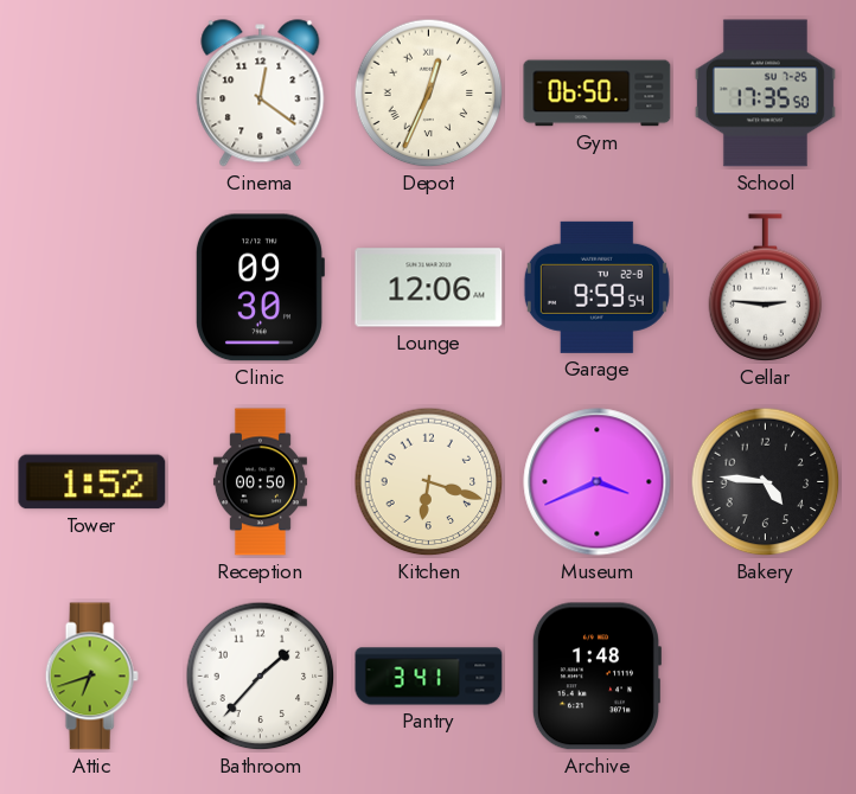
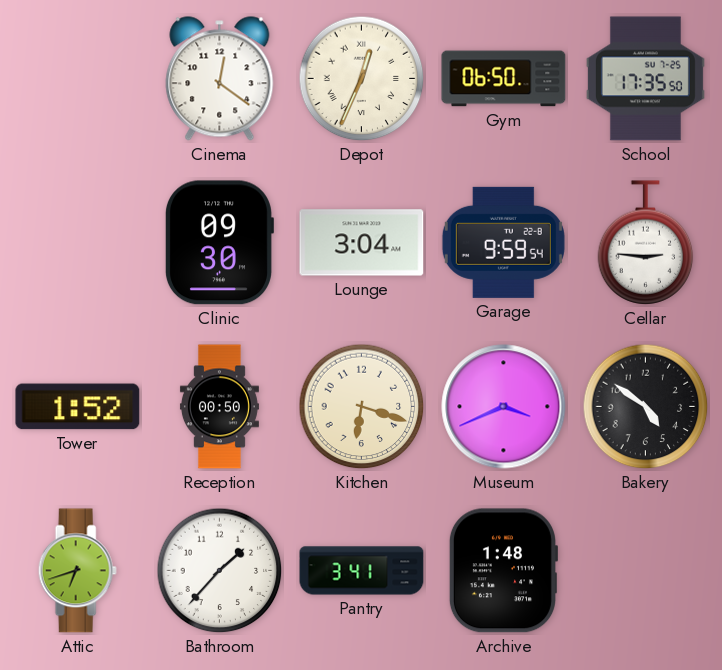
Lounge: 12:06 -> 3:04
Bakery: 4:46 -> 4:51
